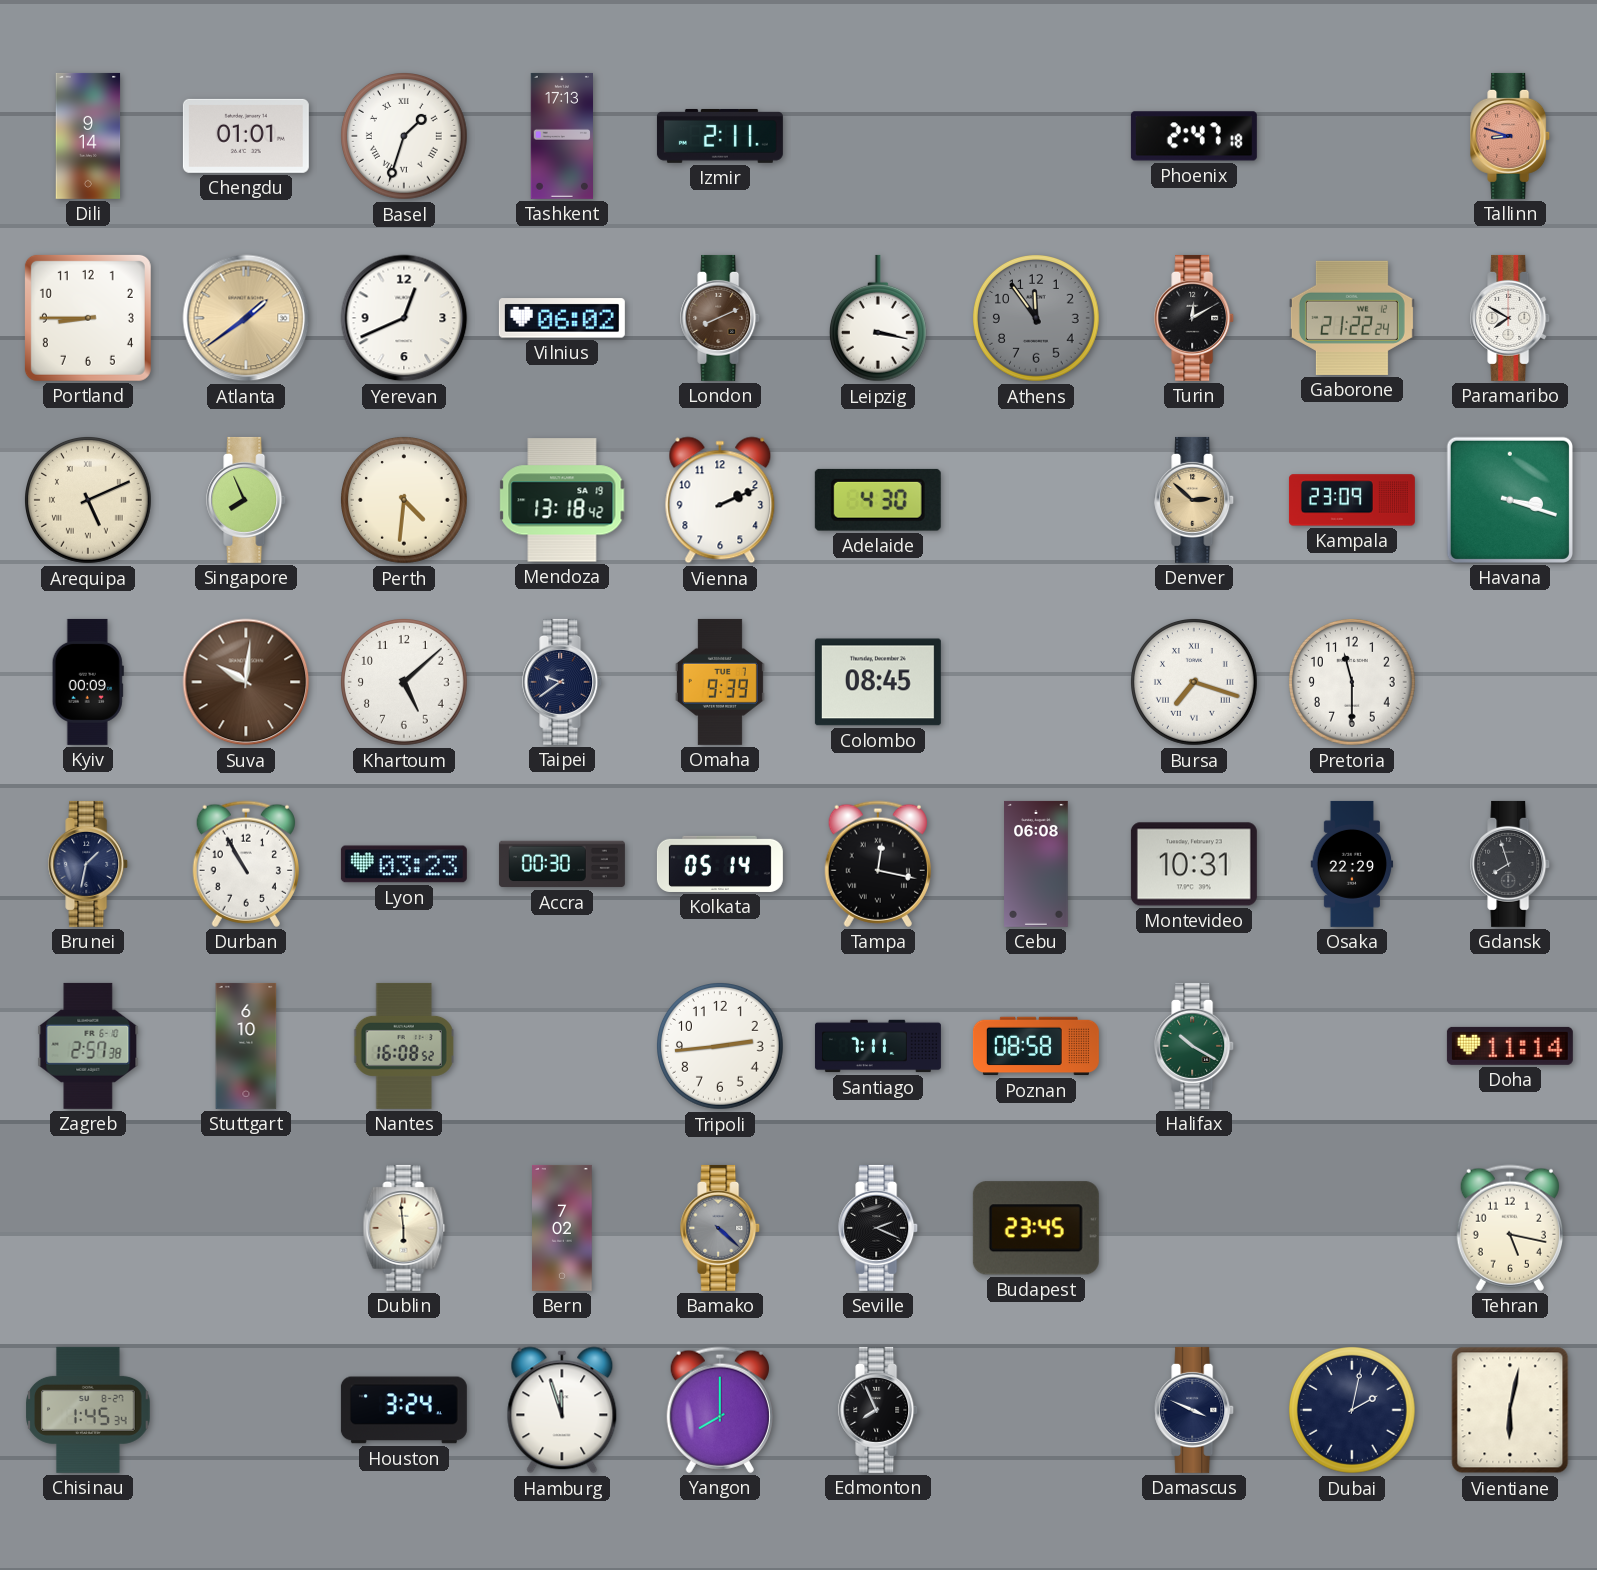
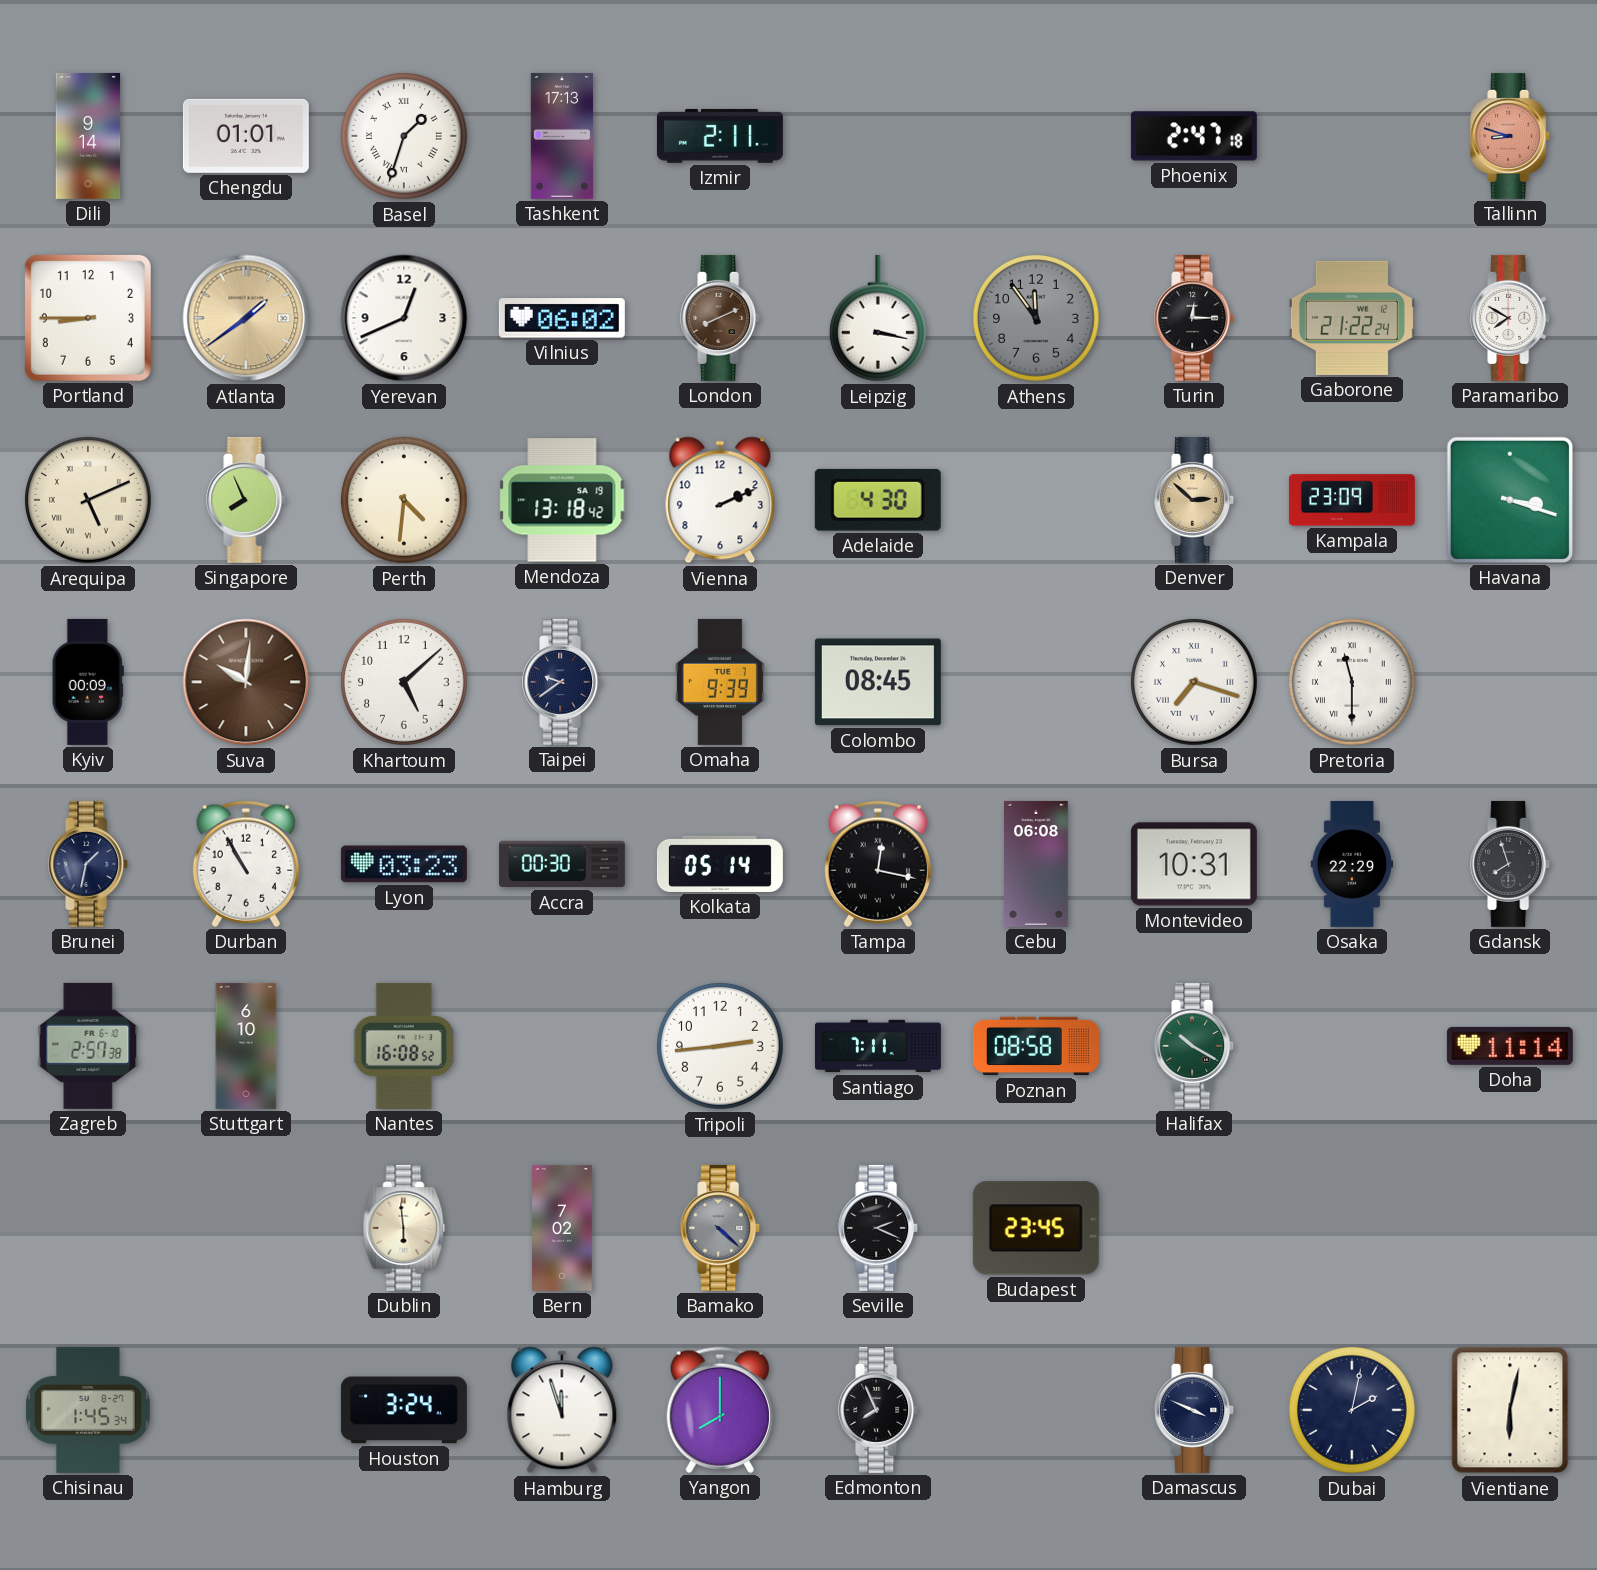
Turin: 12:10 -> 12:15
Pretoria numerals: Arabic -> Roman
Tehran: 5:17 -> none
